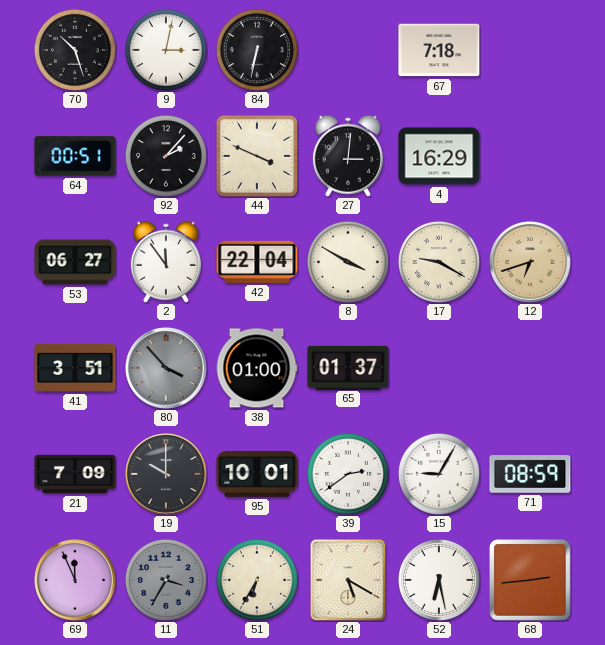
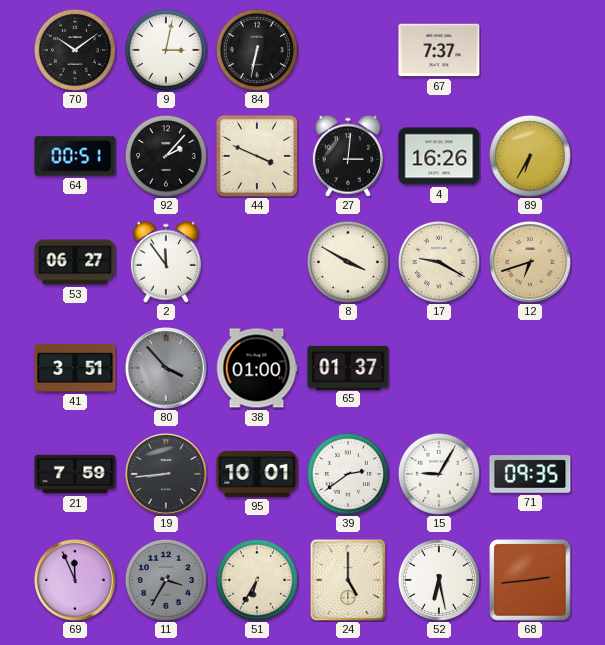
70: 10:27 -> 10:09
67: 7:18 -> 7:37
4: 16:29 -> 16:26
89: none -> 6:35
42: 22:04 -> none
21: 7:09 -> 7:59
19: 10:00 -> 8:44
71: 08:59 -> 09:35
24: 5:20 -> 5:00
